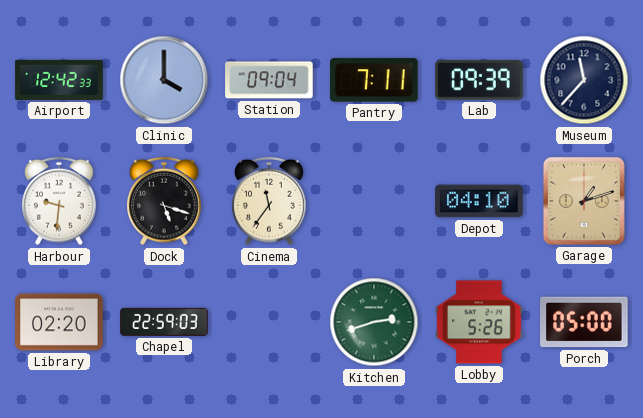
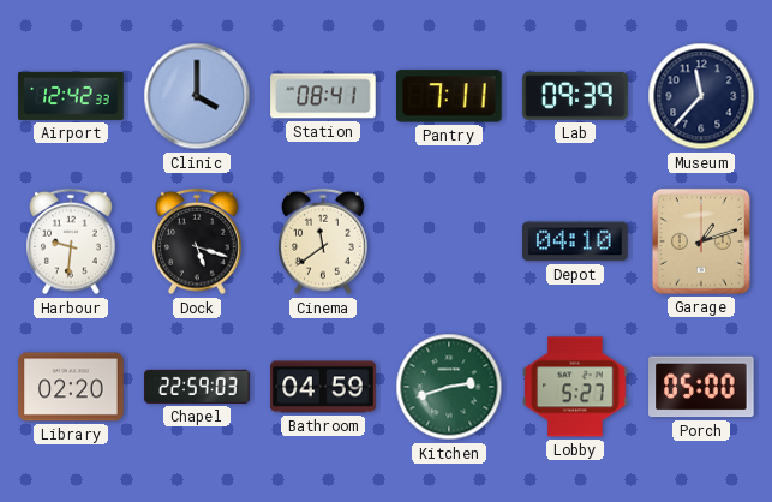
Station: 09:04 -> 08:41
Cinema: 11:36 -> 11:39
Bathroom: none -> 04:59
Lobby: 5:26 -> 5:27
